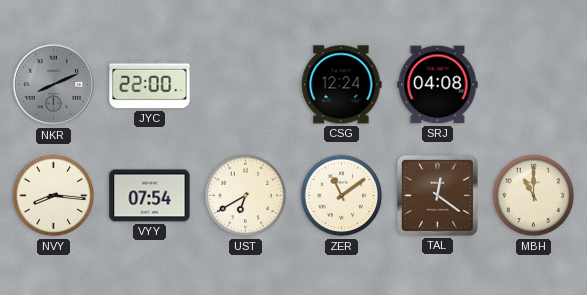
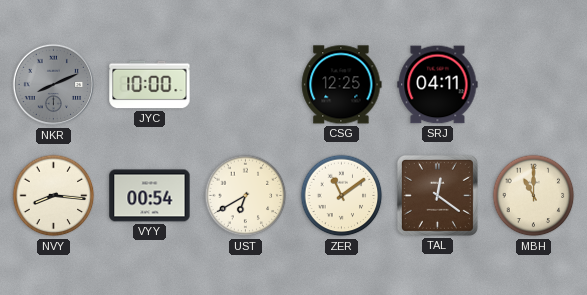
JYC: 22:00 -> 10:00
CSG: 12:24 -> 12:25
SRJ: 04:08 -> 04:11
VYY: 07:54 -> 00:54
